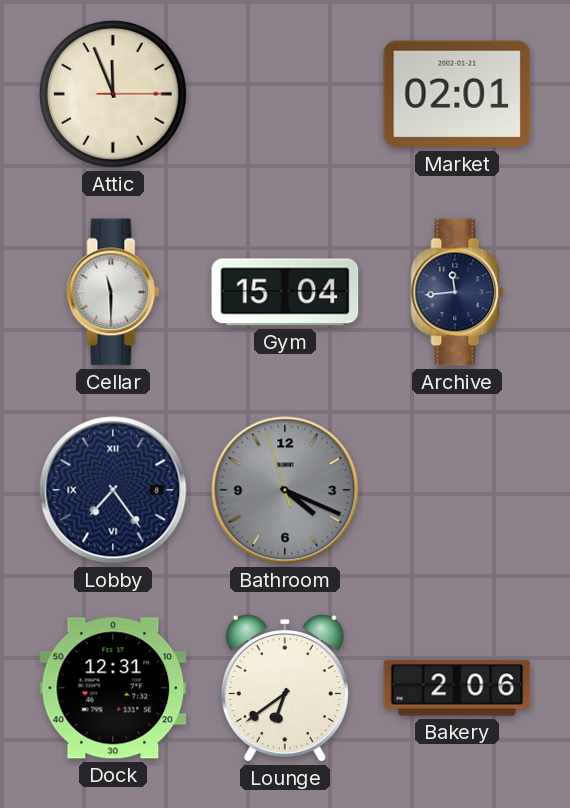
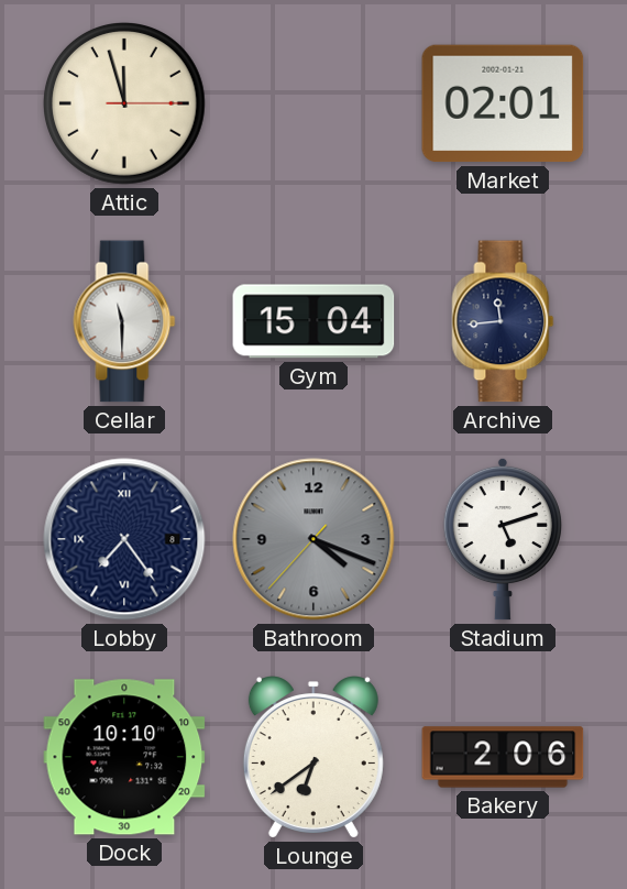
Attic: 11:56 -> 11:57
Bathroom: 4:18:57 -> 4:18:37
Stadium: none -> 5:12
Dock: 12:31 -> 10:10
